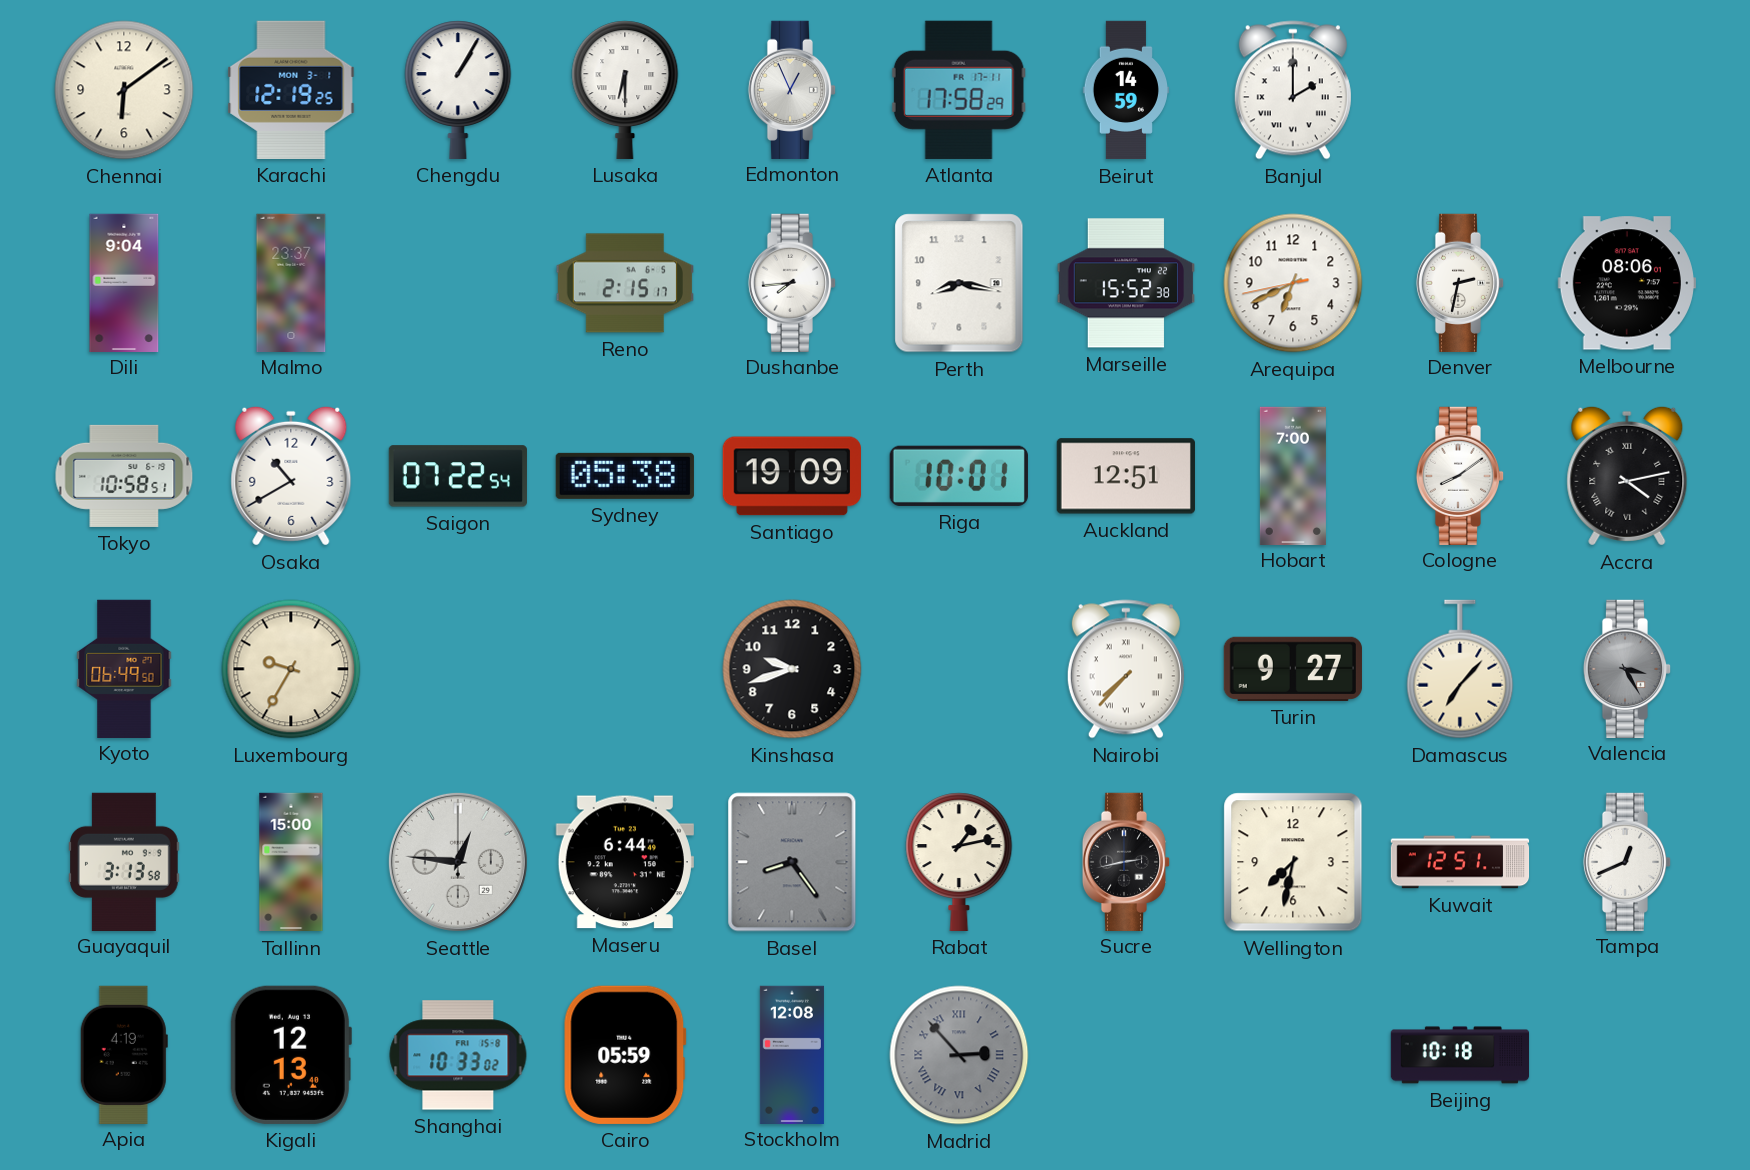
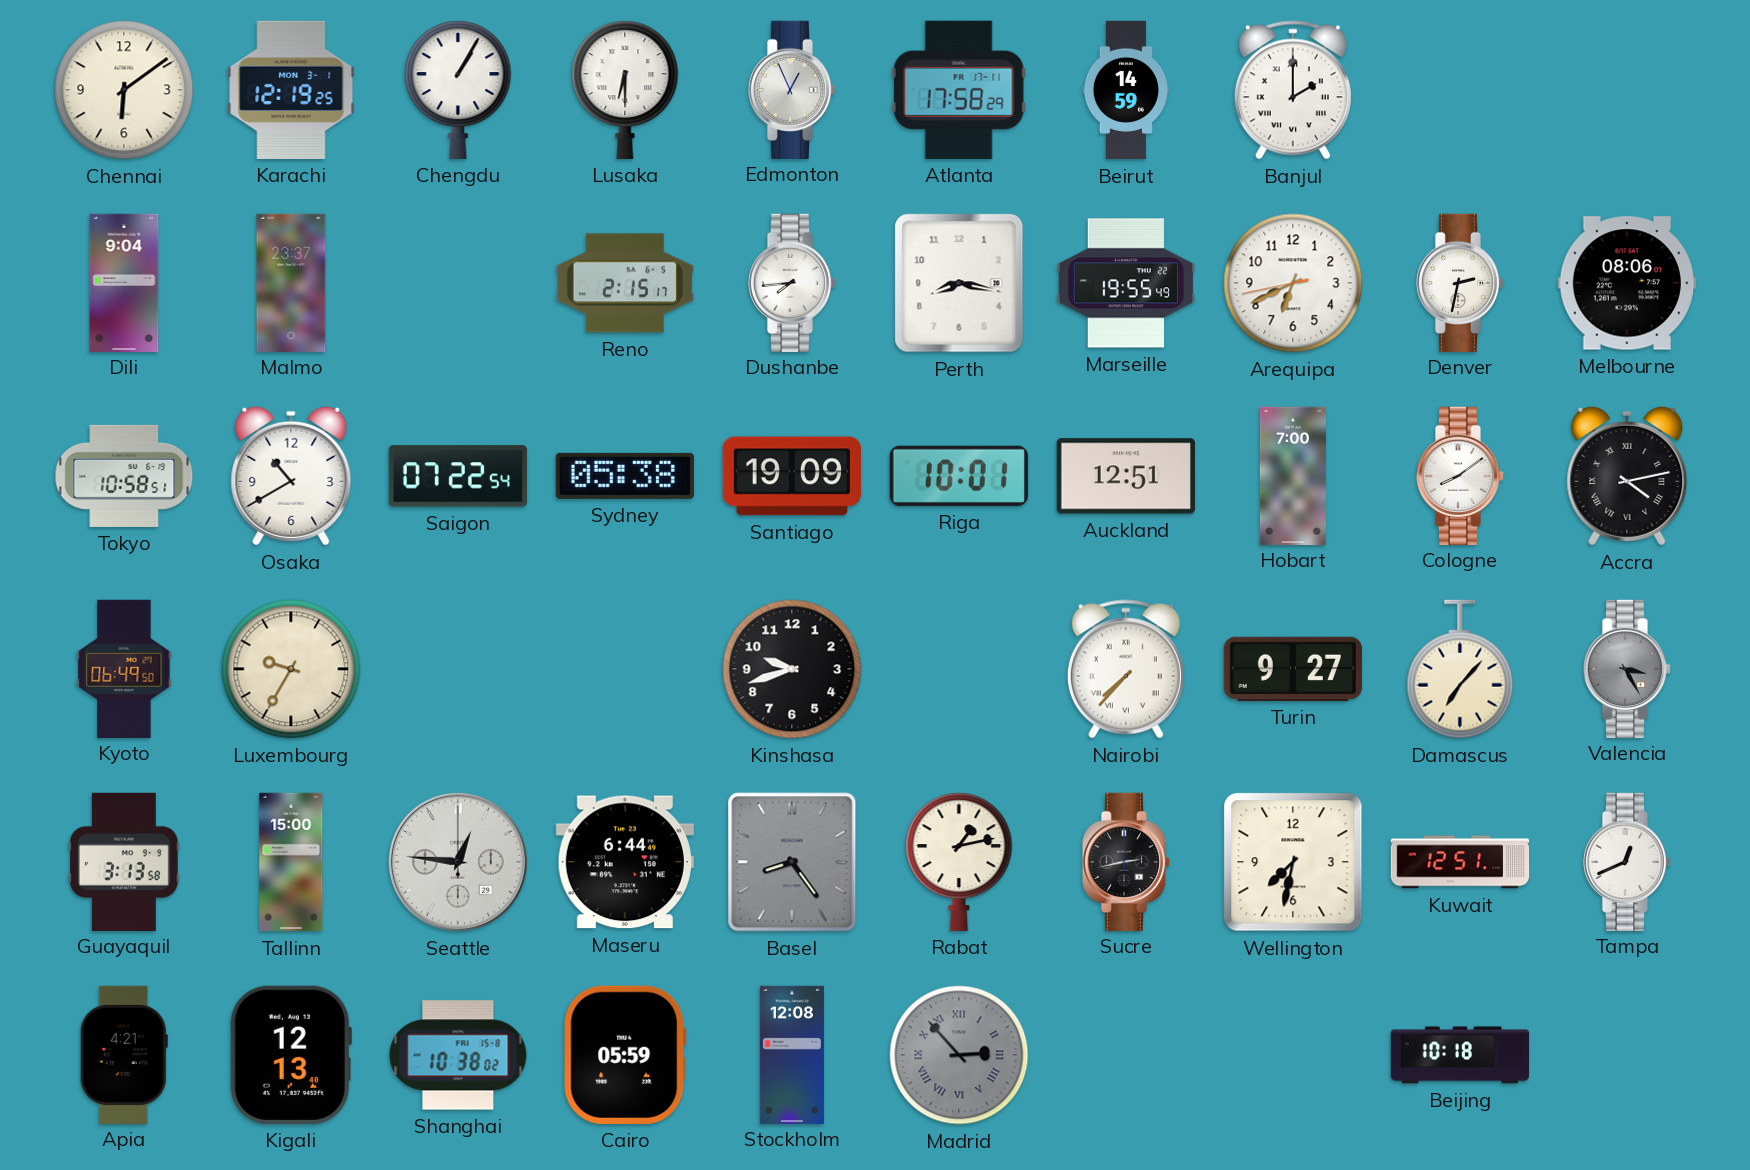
Marseille: 15:52 -> 19:55
Apia: 4:19 -> 4:21
Shanghai: 10:33 -> 10:38
